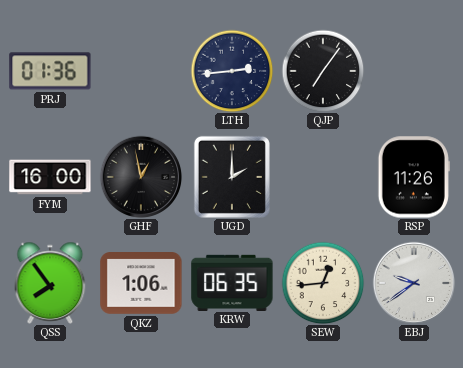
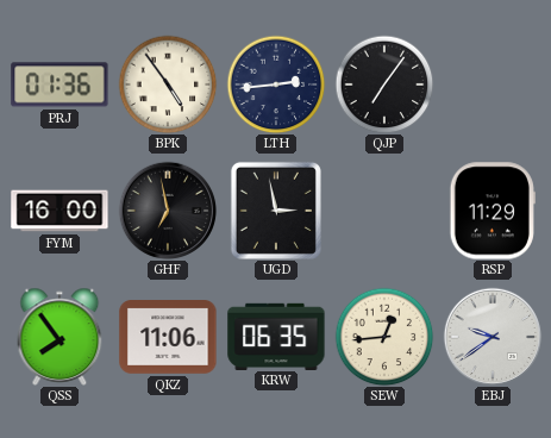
BPK: none -> 4:54
GHF: 12:58 -> 6:58
UGD: 2:00 -> 2:58
RSP: 11:26 -> 11:29
QKZ: 1:06 -> 11:06
